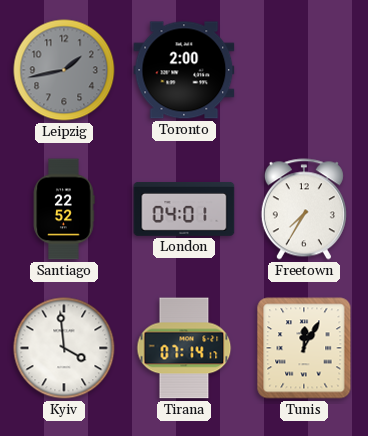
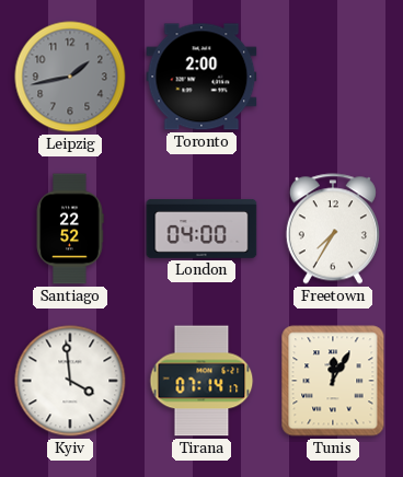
London: 04:01 -> 04:00
